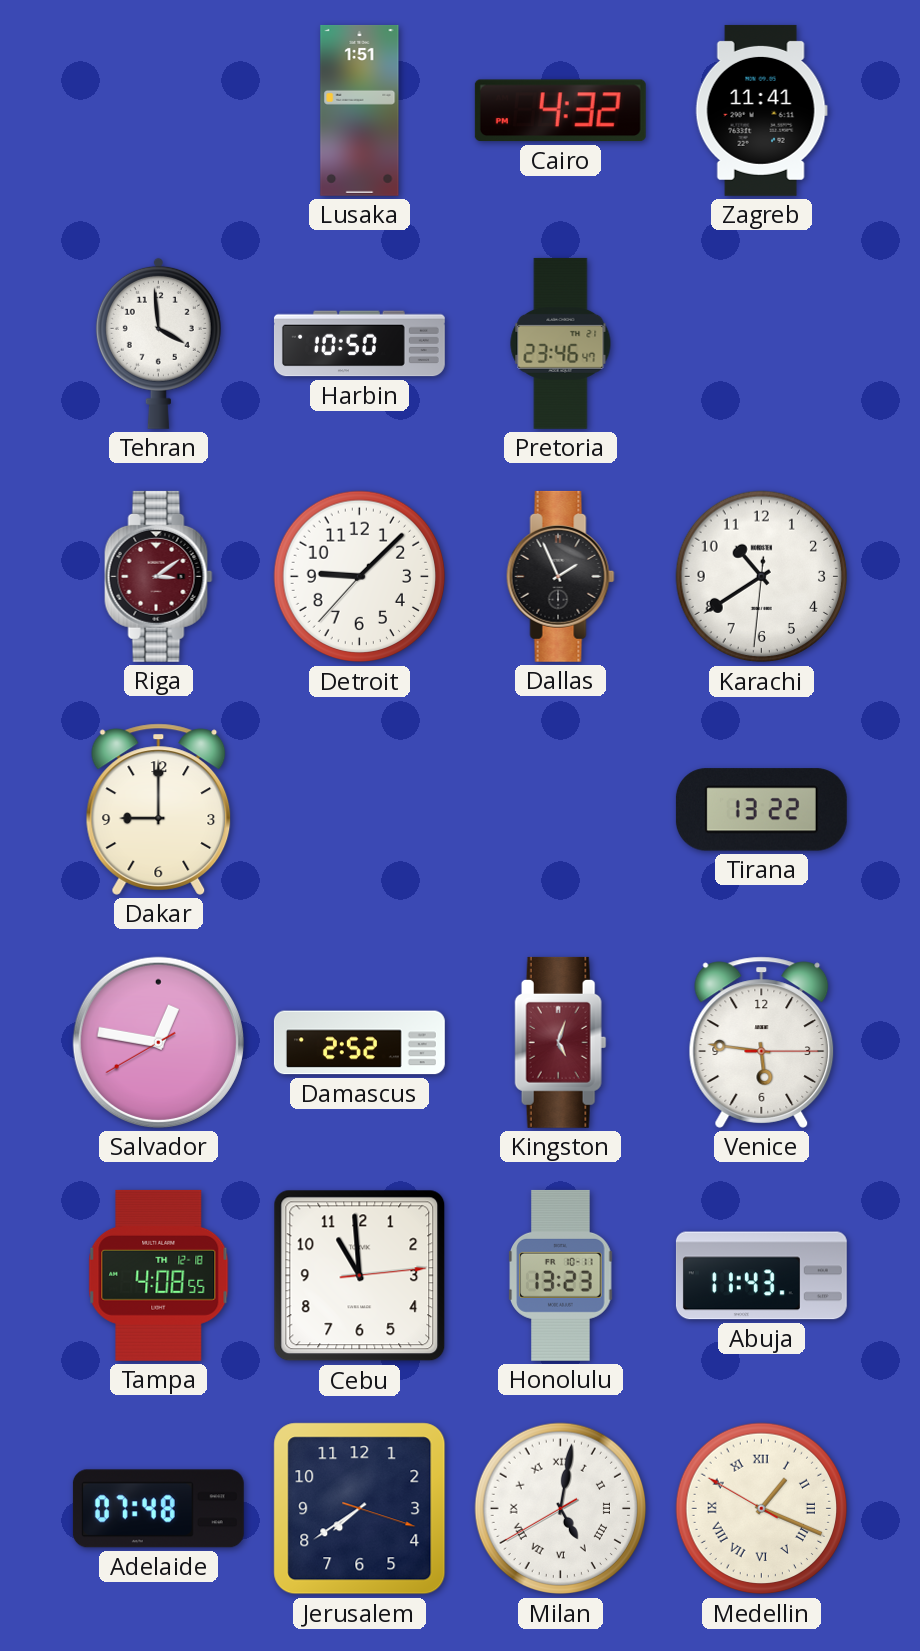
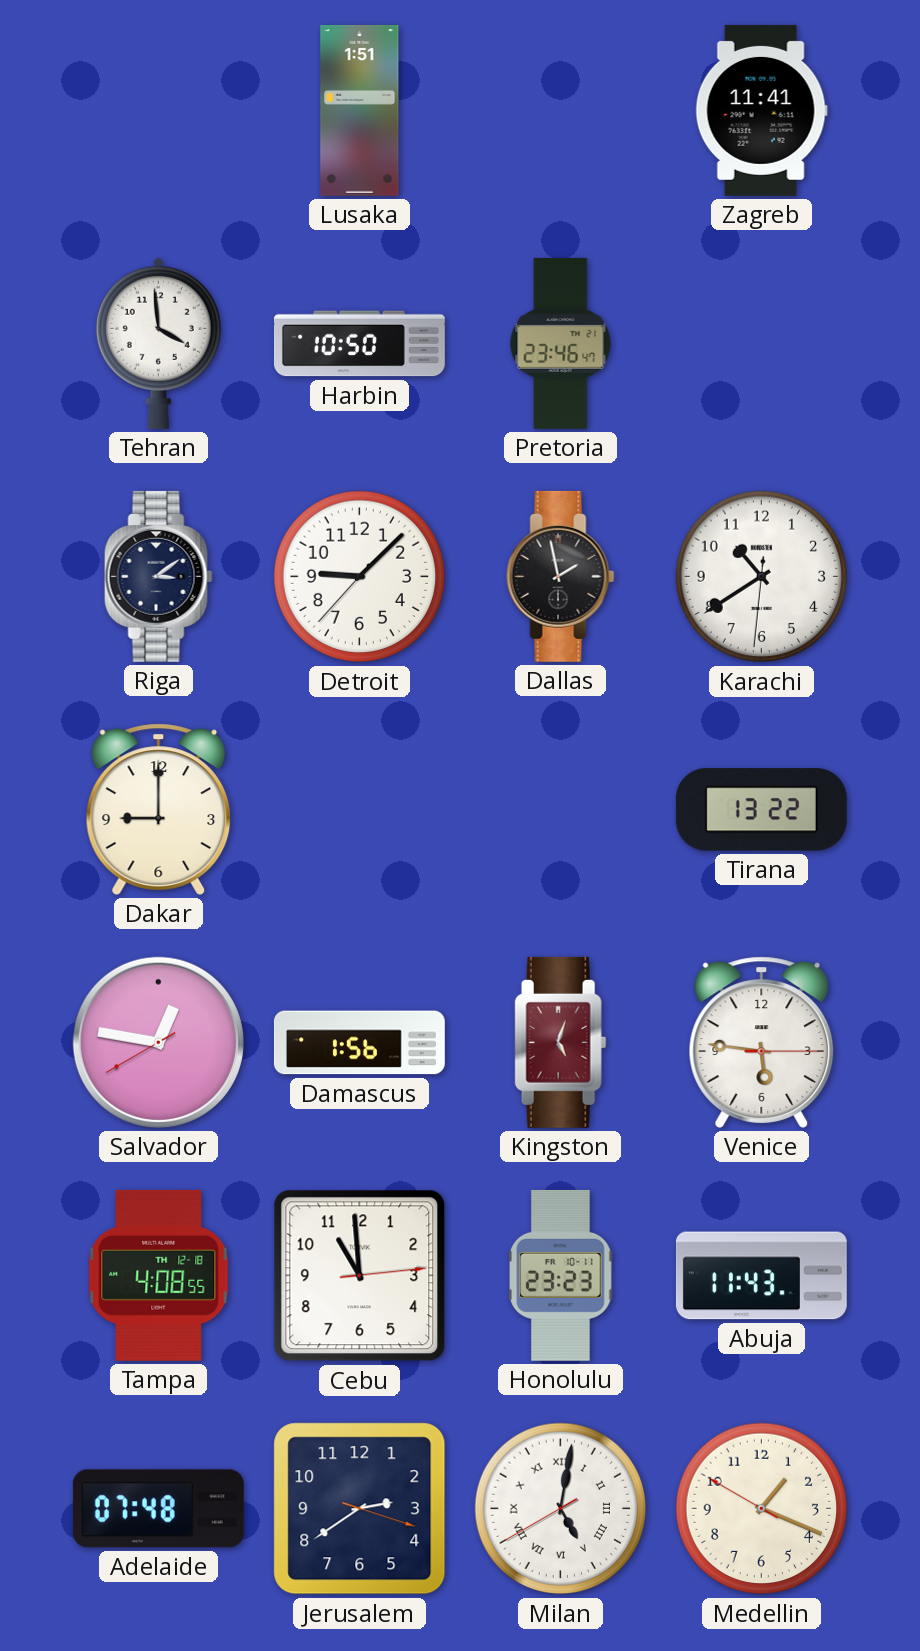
Cairo: 4:32 -> none
Riga dial: burgundy -> navy
Dallas: 1:56 -> 1:58
Damascus: 2:52 -> 1:56
Honolulu: 13:23 -> 23:23
Jerusalem: 7:39 -> 2:39
Medellin numerals: Roman -> Arabic
